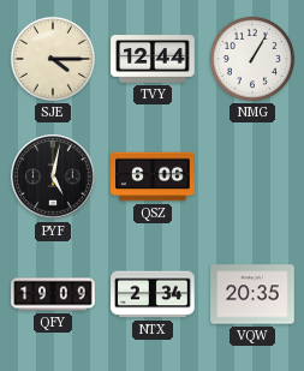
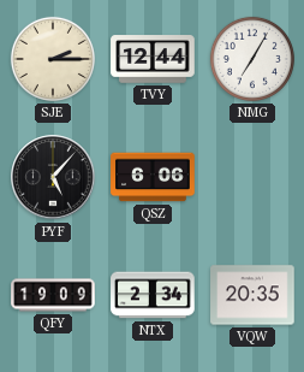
SJE: 4:15 -> 2:15
NMG: 1:05 -> 7:05
PYF: 5:02 -> 5:07
